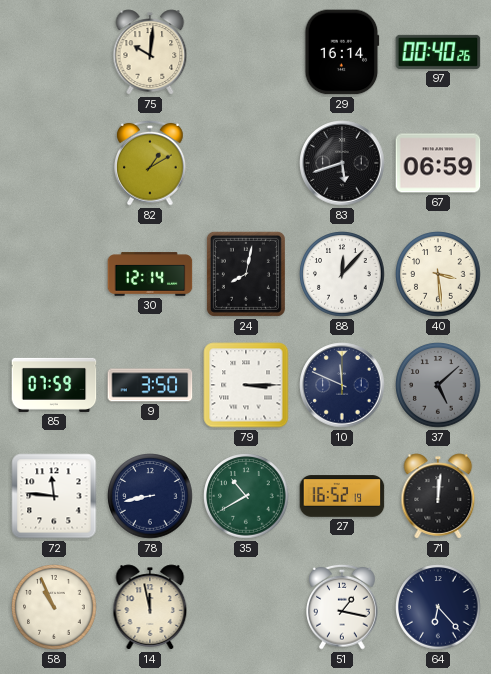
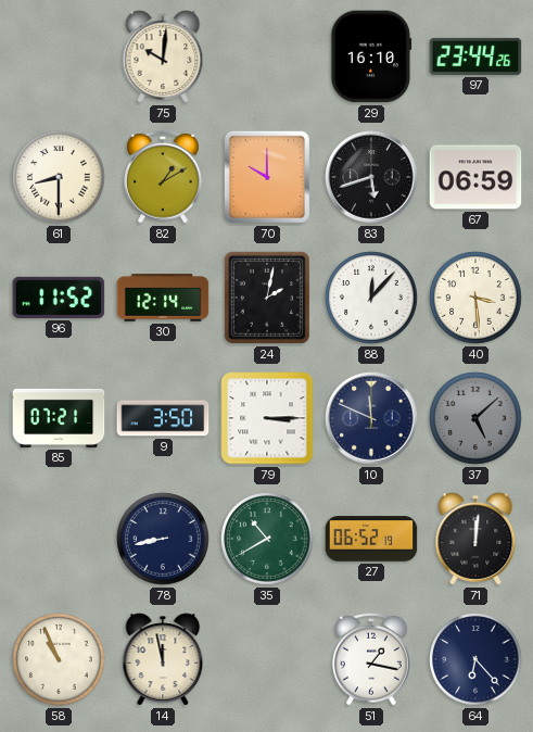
29: 16:14 -> 16:10
97: 00:40 -> 23:44
61: none -> 8:30
70: none -> 10:00
96: none -> 11:52
24: 8:02 -> 2:02
85: 07:59 -> 07:21
72: 11:46 -> none
27: 16:52 -> 06:52
